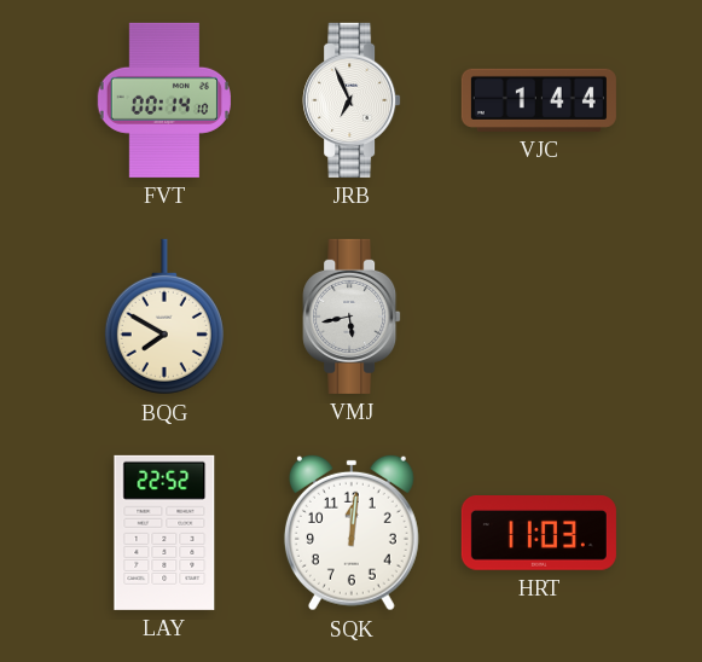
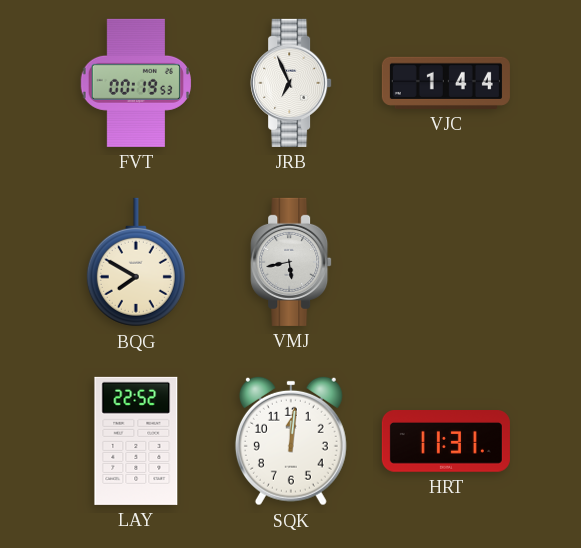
FVT: 00:14 -> 00:19
HRT: 11:03 -> 11:31
